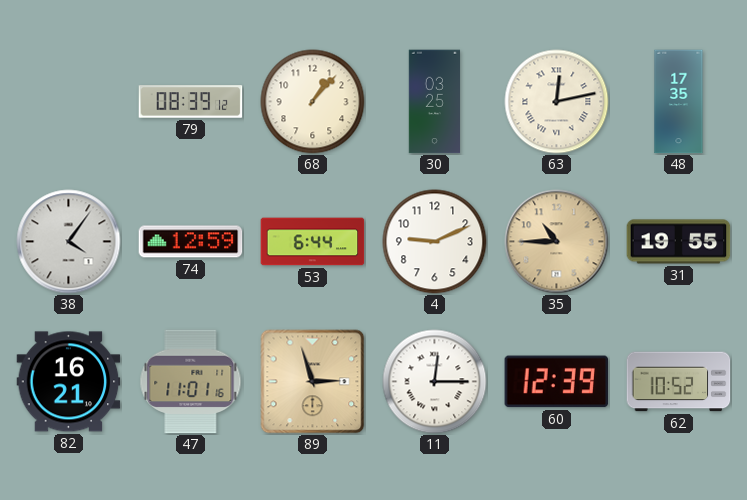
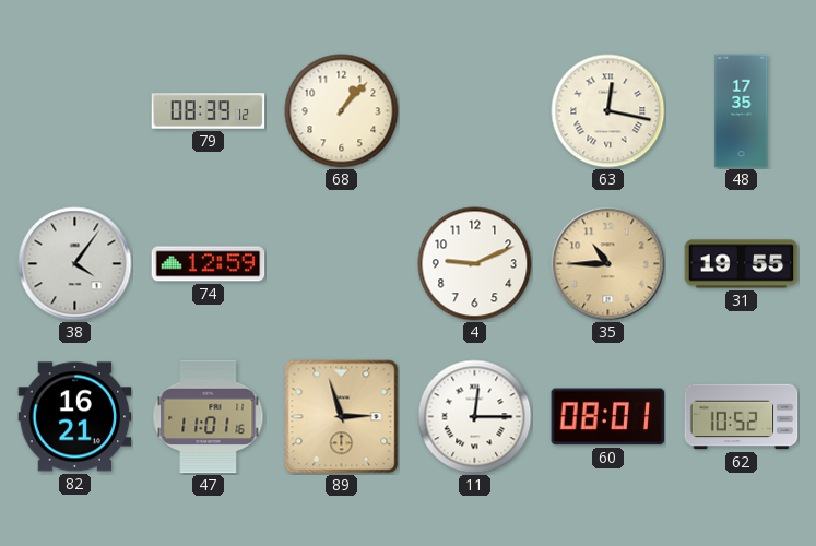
30: 03:25 -> none
63: 12:13 -> 12:17
53: 6:44 -> none
60: 12:39 -> 08:01
